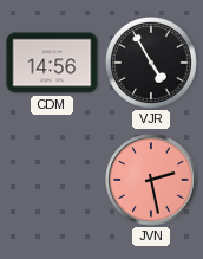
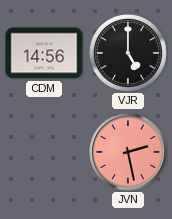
VJR: 4:55 -> 5:00
